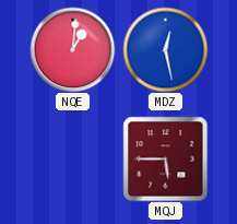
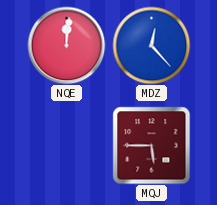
NQE: 1:01 -> 12:01
MDZ: 12:28 -> 12:23
